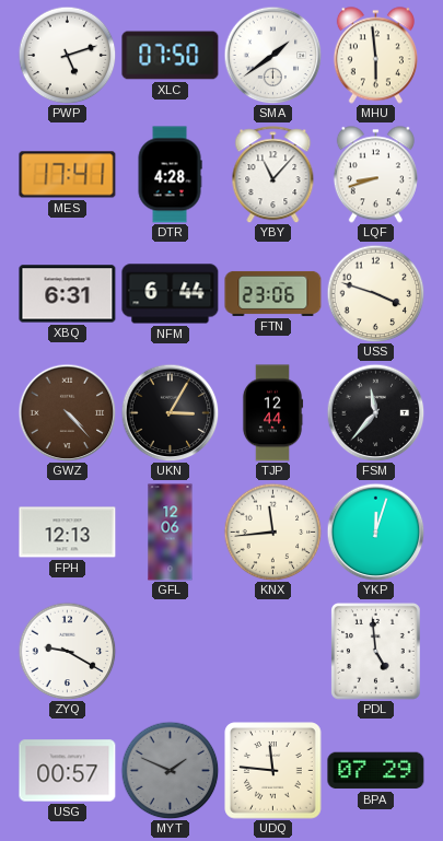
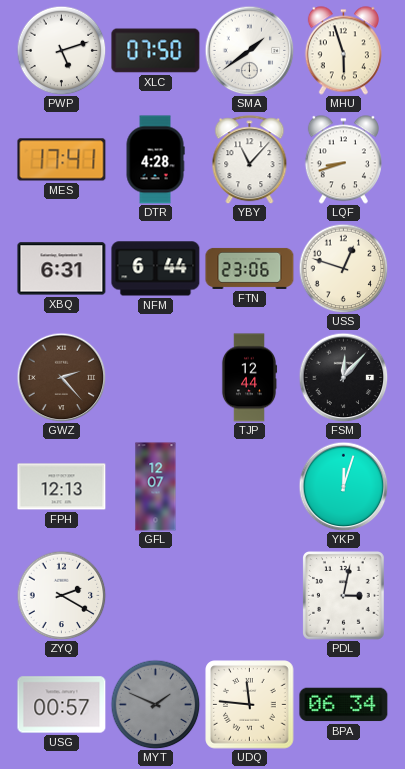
MHU: 5:59 -> 5:57
USS: 3:48 -> 12:48
GWZ: 4:23 -> 2:23
UKN: 3:05 -> none
FSM: 11:37 -> 12:07
GFL: 12:06 -> 12:07
KNX: 11:44 -> none
ZYQ: 9:20 -> 2:20
PDL: 4:59 -> 3:02
BPA: 07:29 -> 06:34
